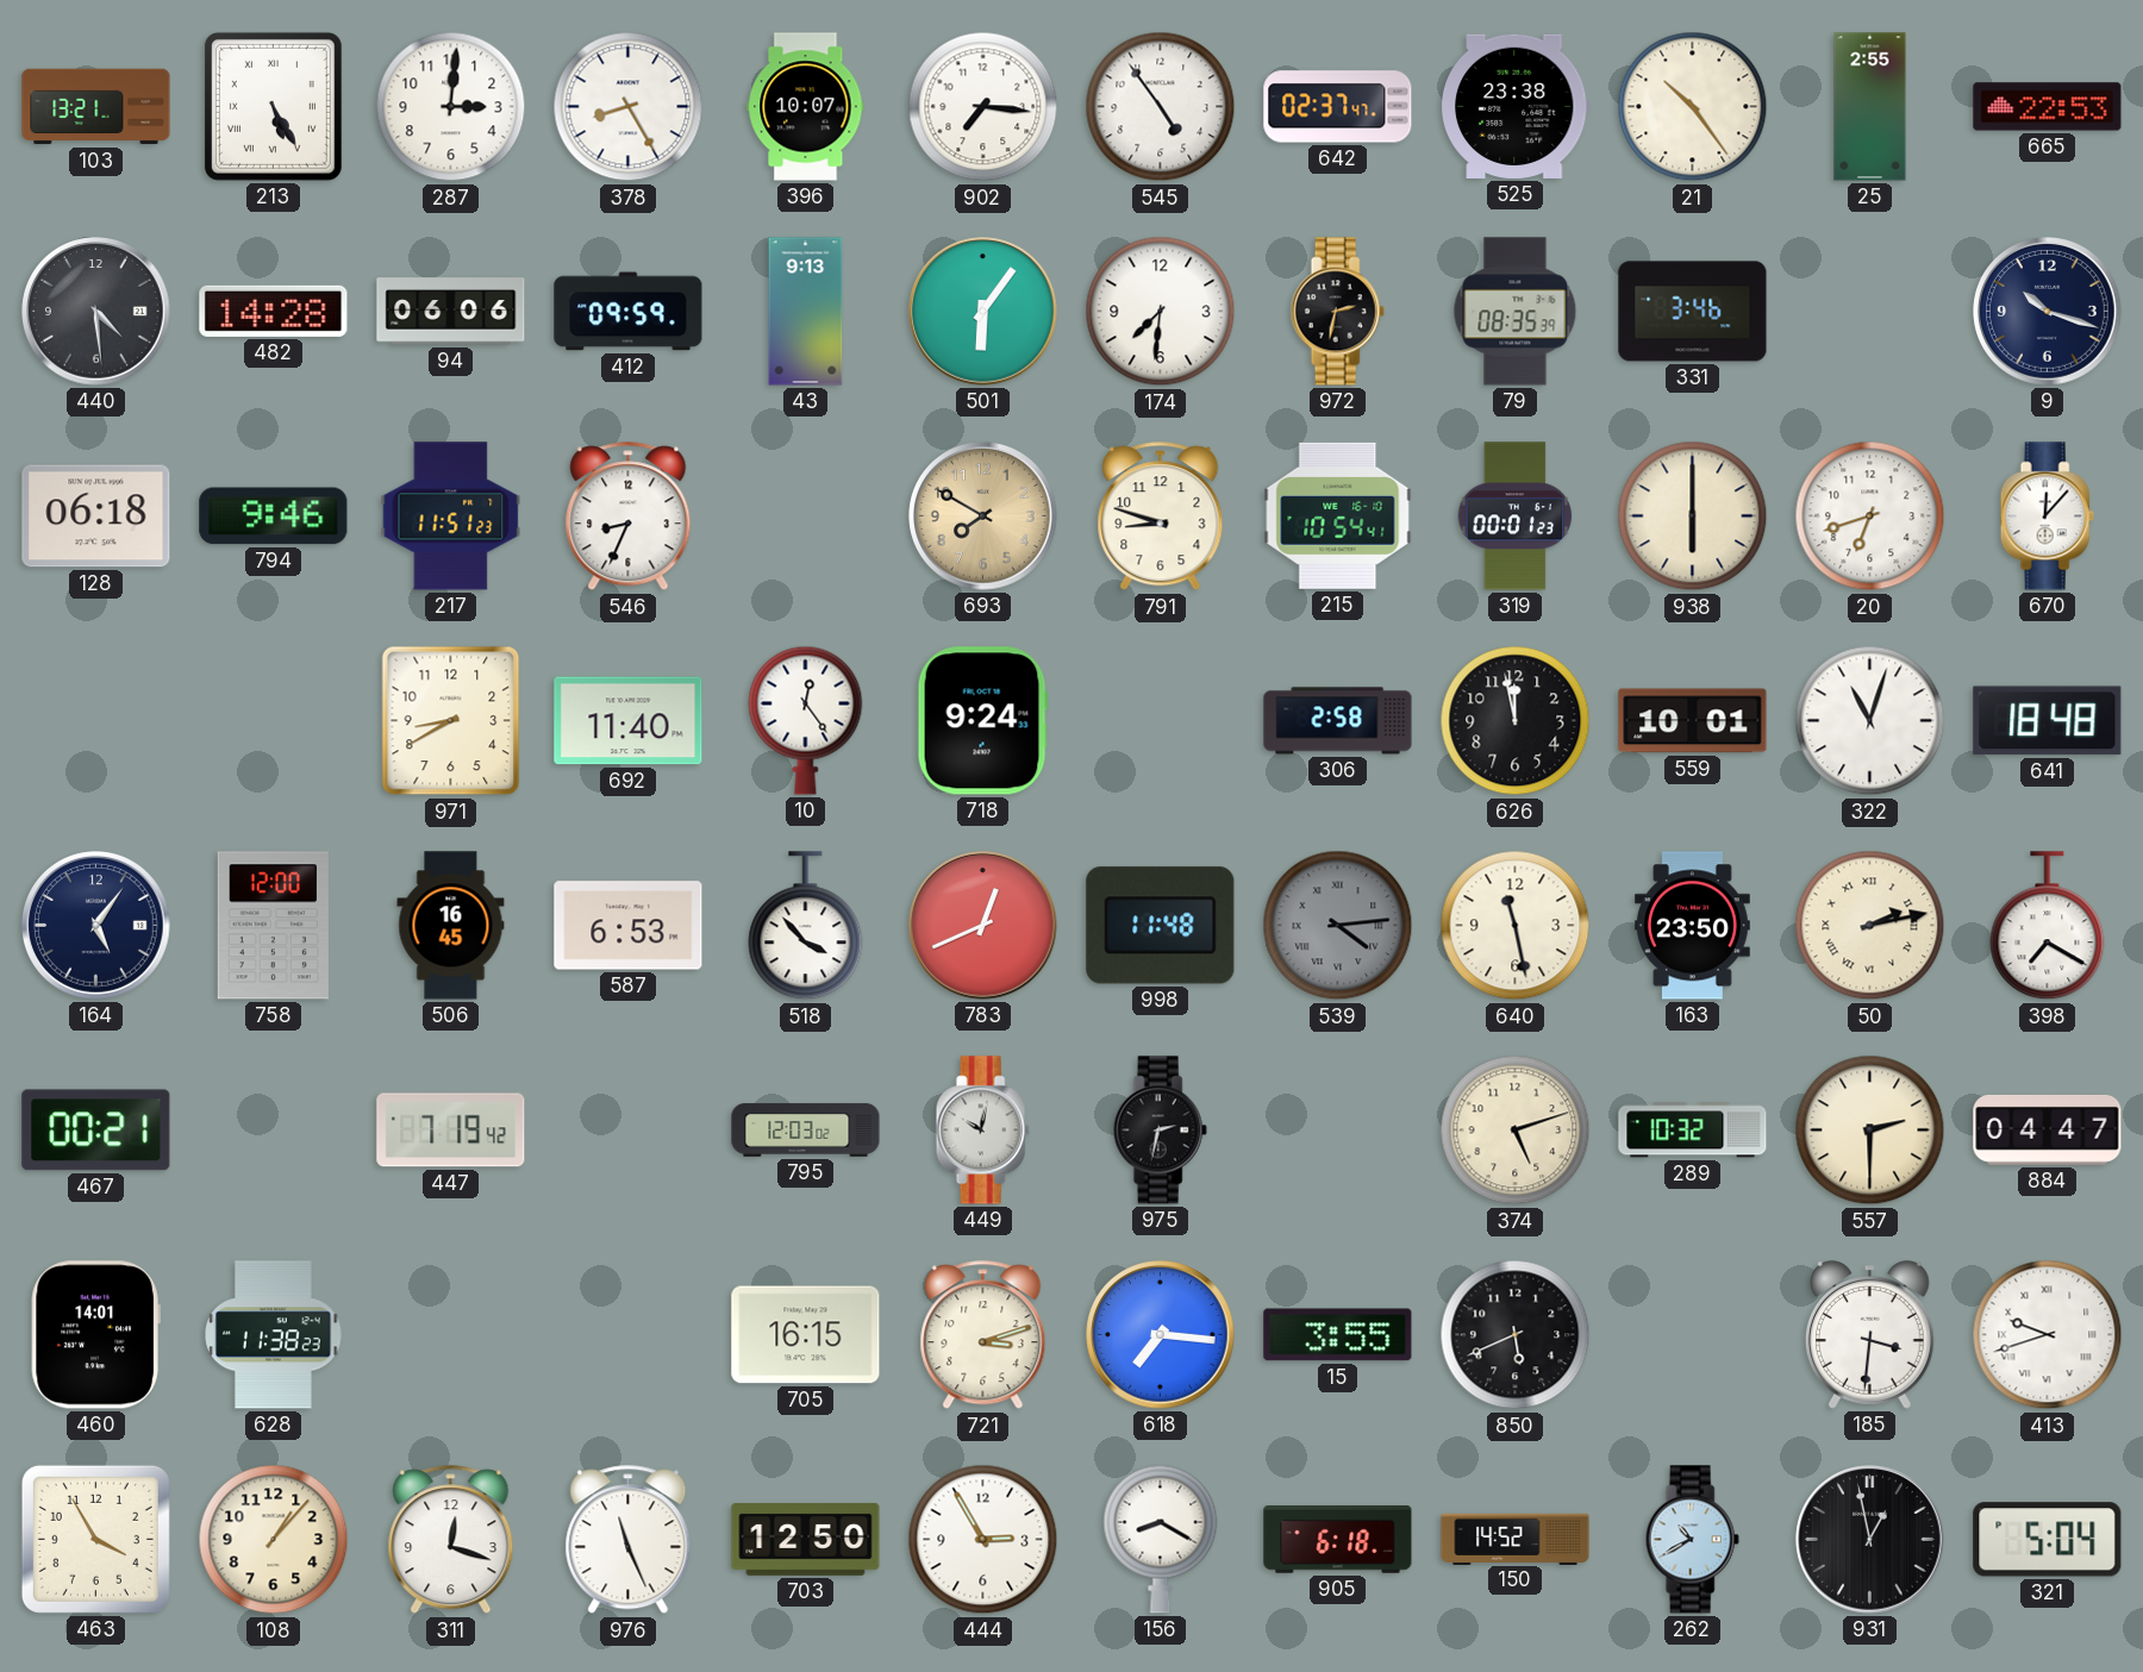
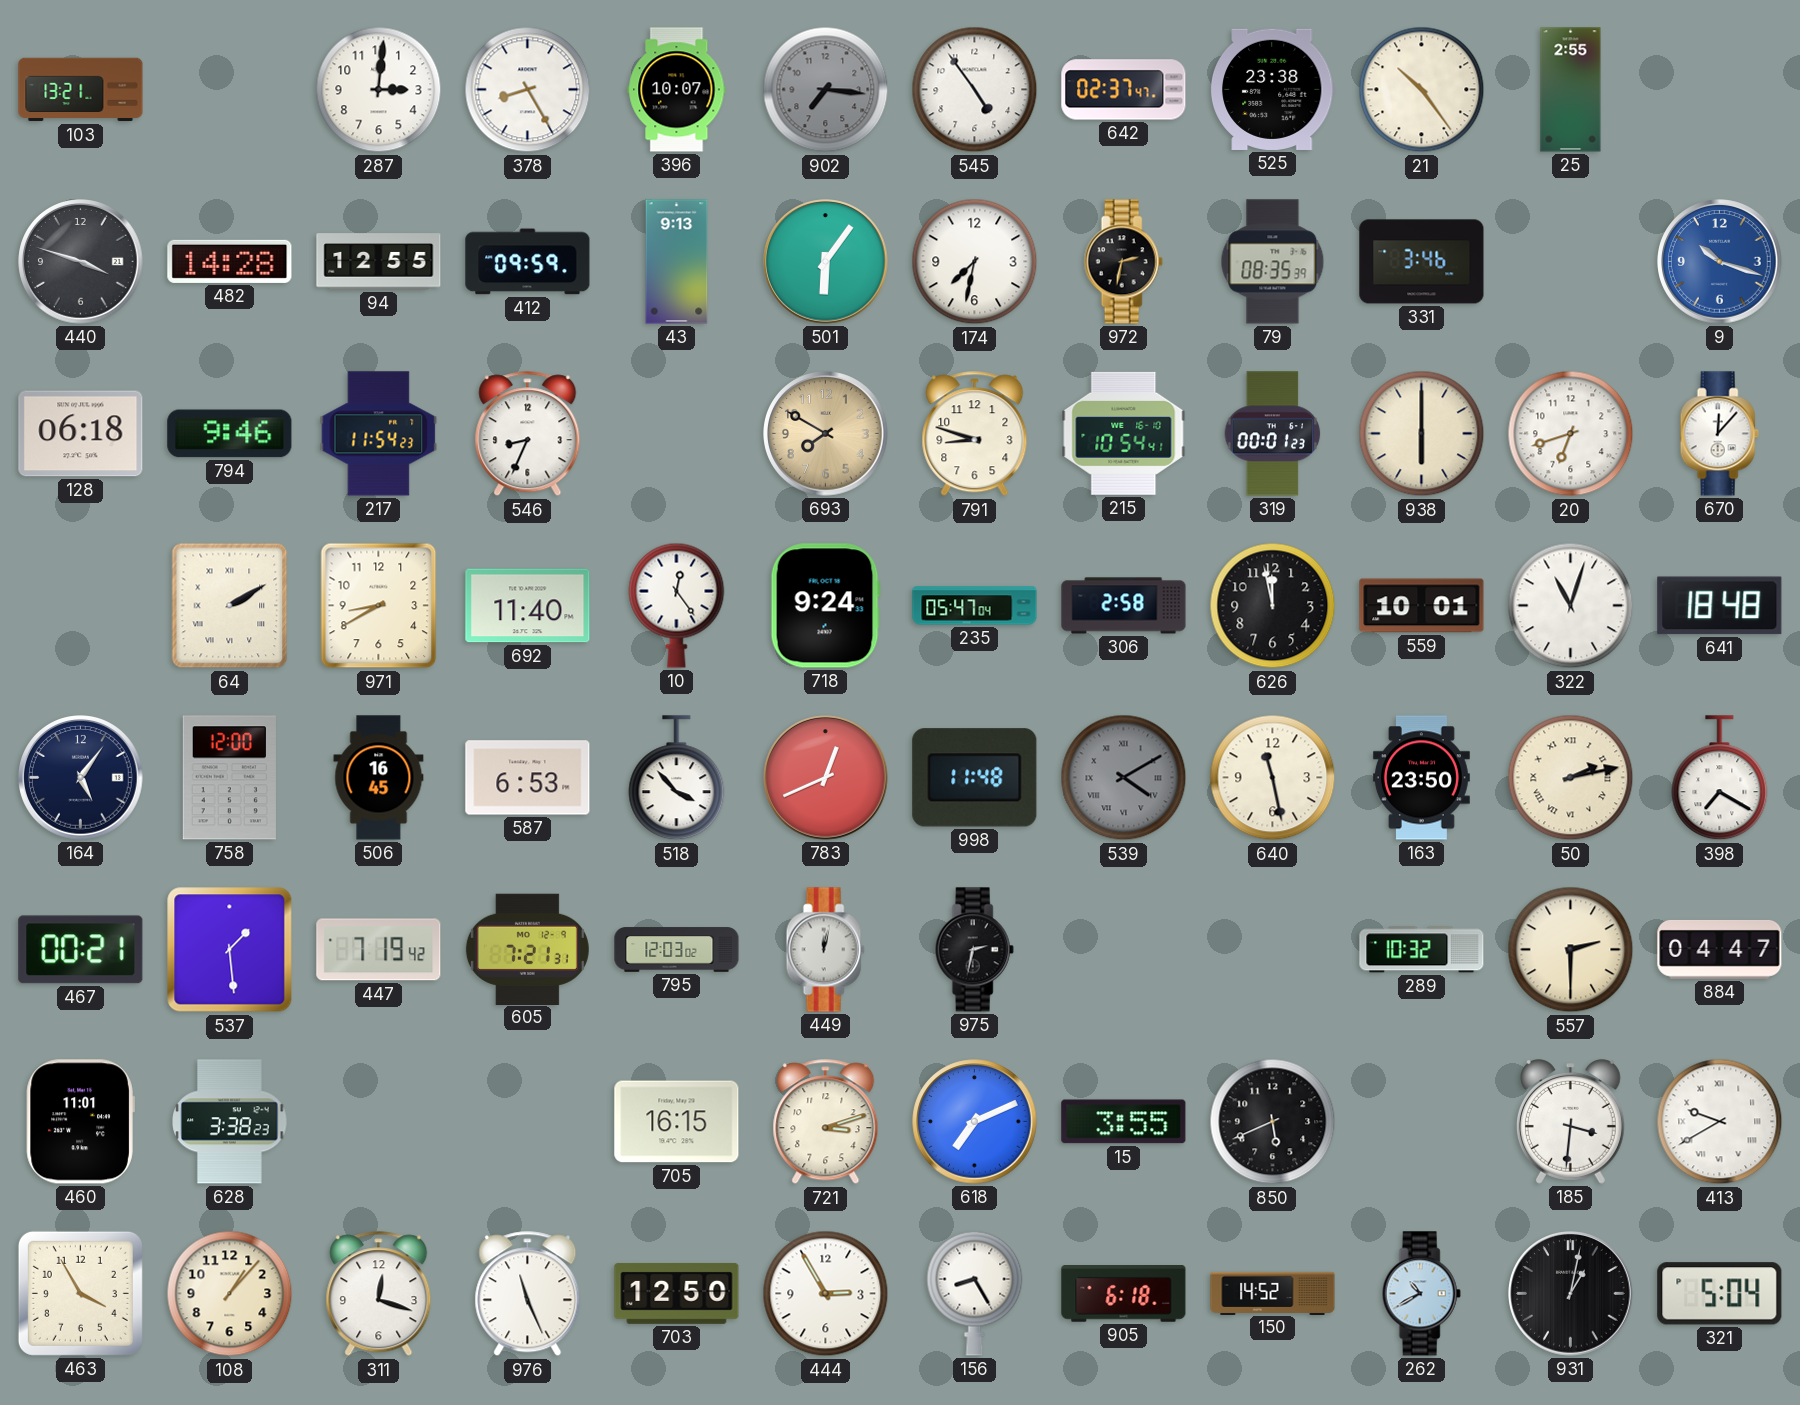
213: 5:25 -> none
902 dial: white -> grey
665: 22:53 -> none
440: 4:29 -> 3:48
94: 06:06 -> 12:55
174: 7:31 -> 7:32
9 dial: navy -> blue
217: 11:51 -> 11:54
64: none -> 2:10
235: none -> 05:47
539: 4:14 -> 4:10
537: none -> 1:29
605: none -> 7:21
449: 10:02 -> 12:02
374: 5:12 -> none
460: 14:01 -> 11:01
628: 11:38 -> 3:38
618: 7:16 -> 7:11
413: 9:42 -> 9:40
156: 8:20 -> 8:25
931: 12:58 -> 1:02
